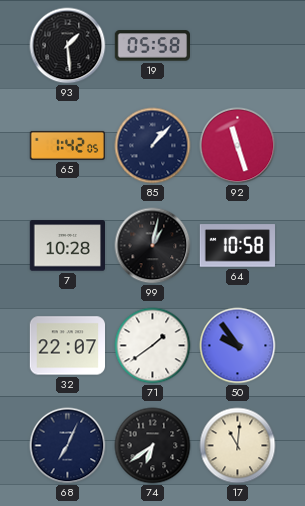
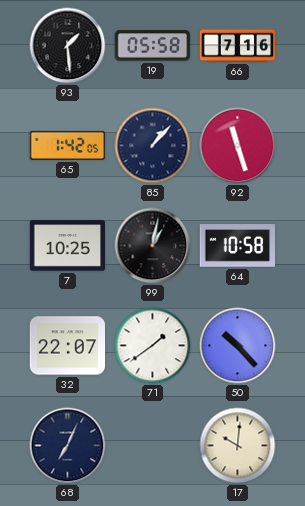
66: none -> 7:16
7: 10:28 -> 10:25
50: 9:54 -> 10:23
74: 6:39 -> none
17: 11:01 -> 10:01
